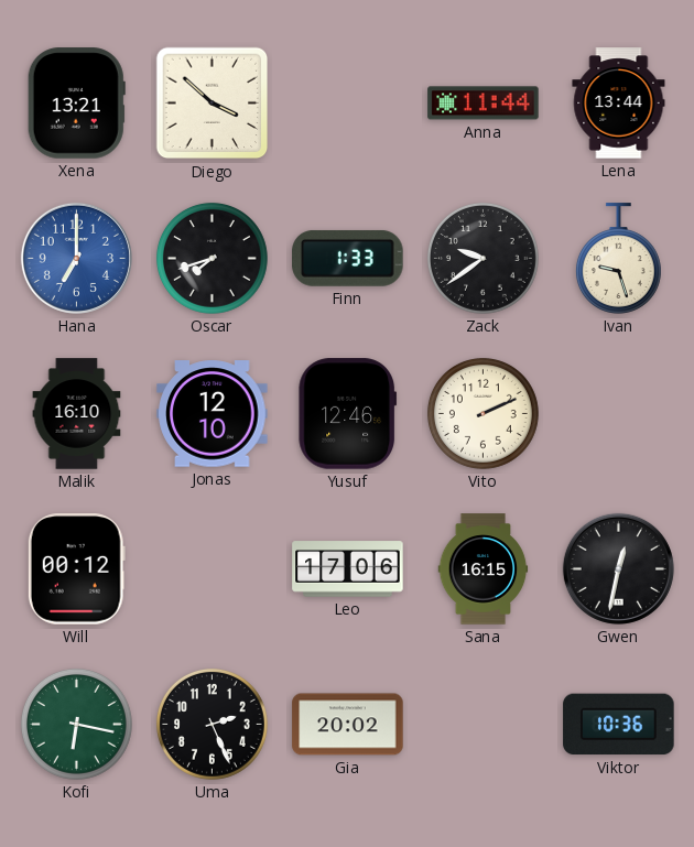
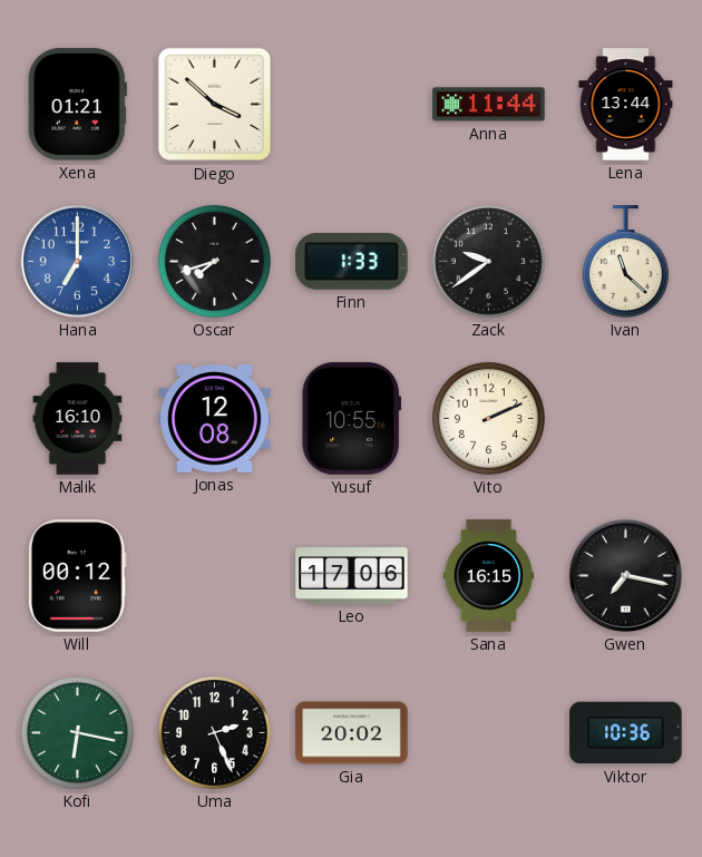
Xena: 13:21 -> 01:21
Ivan: 9:27 -> 11:22
Jonas: 12:10 -> 12:08
Yusuf: 12:46 -> 10:55
Gwen: 12:32 -> 7:17
